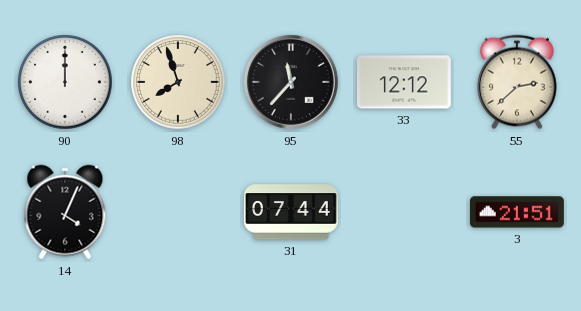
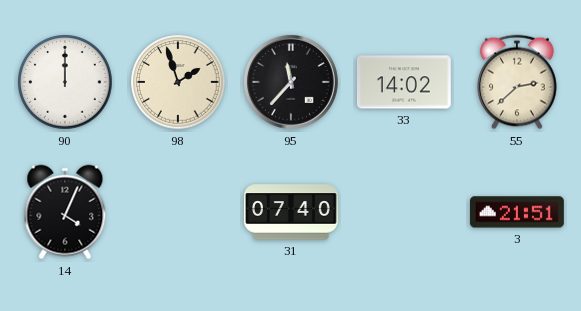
98: 7:57 -> 1:57
33: 12:12 -> 14:02
31: 07:44 -> 07:40
